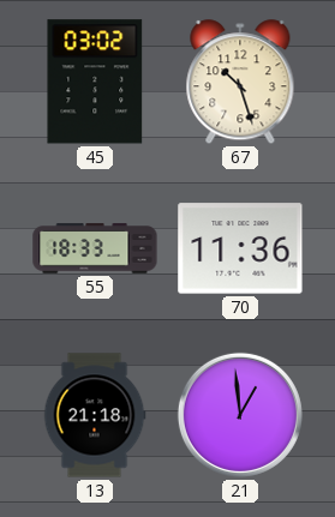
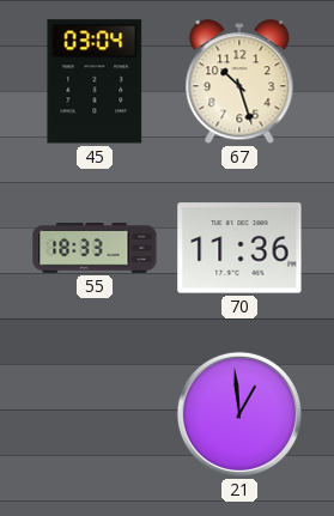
45: 03:02 -> 03:04
13: 21:18 -> none
